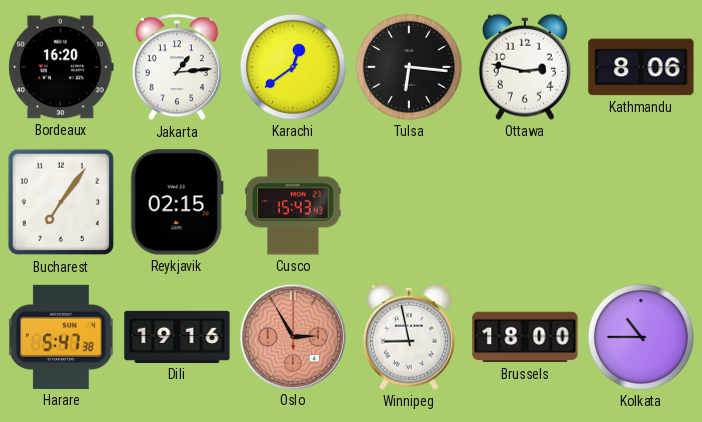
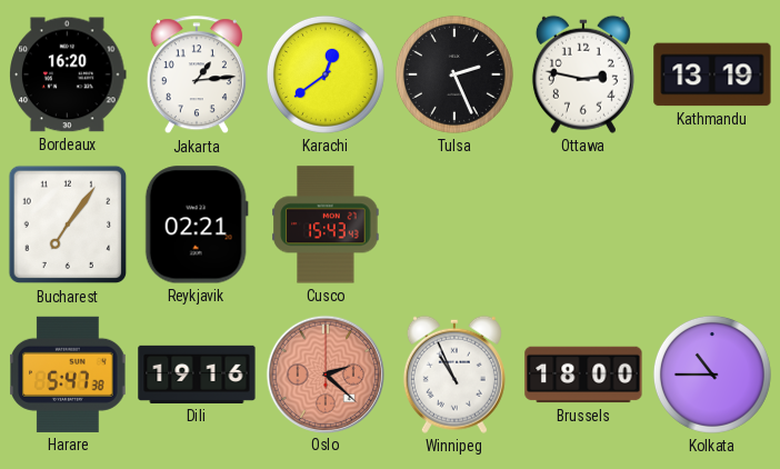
Tulsa: 6:16 -> 2:26
Kathmandu: 8:06 -> 13:19
Reykjavik: 02:15 -> 02:21
Oslo: 2:55 -> 2:22
Winnipeg: 8:58 -> 10:56
